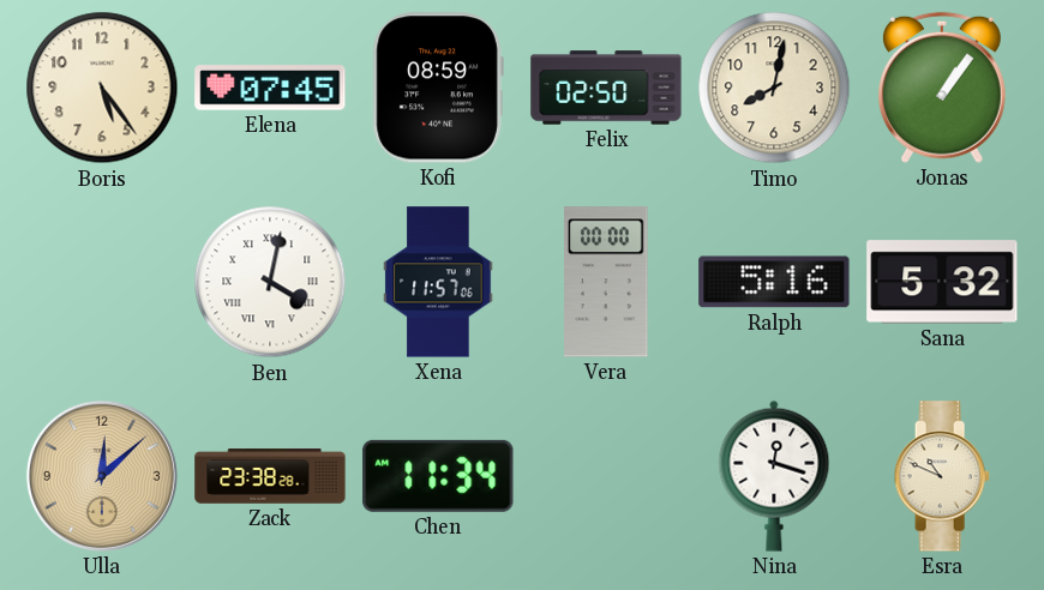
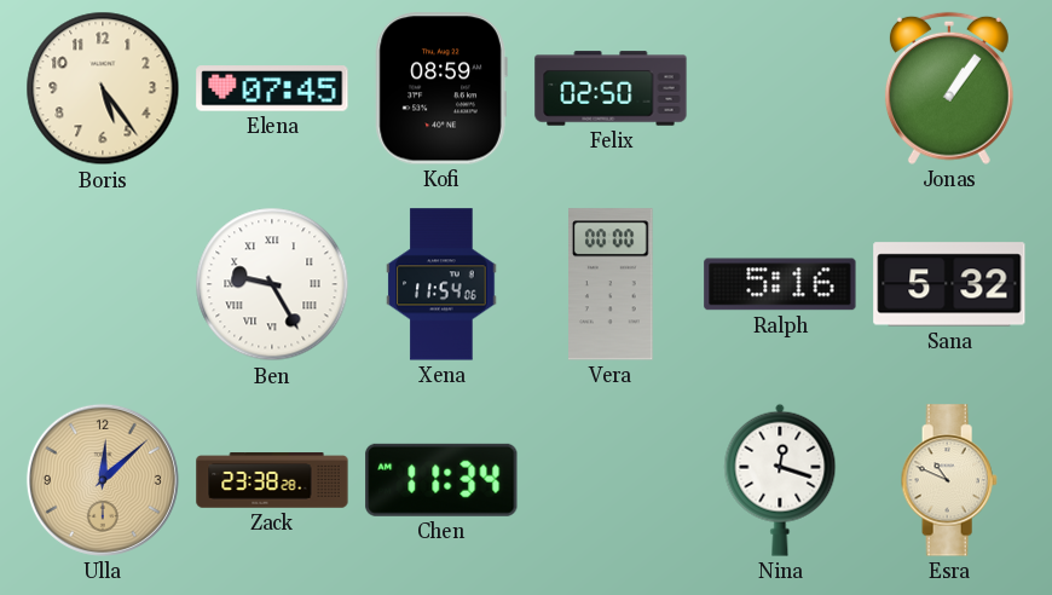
Timo: 8:02 -> none
Ben: 4:02 -> 9:25
Xena: 11:57 -> 11:54
